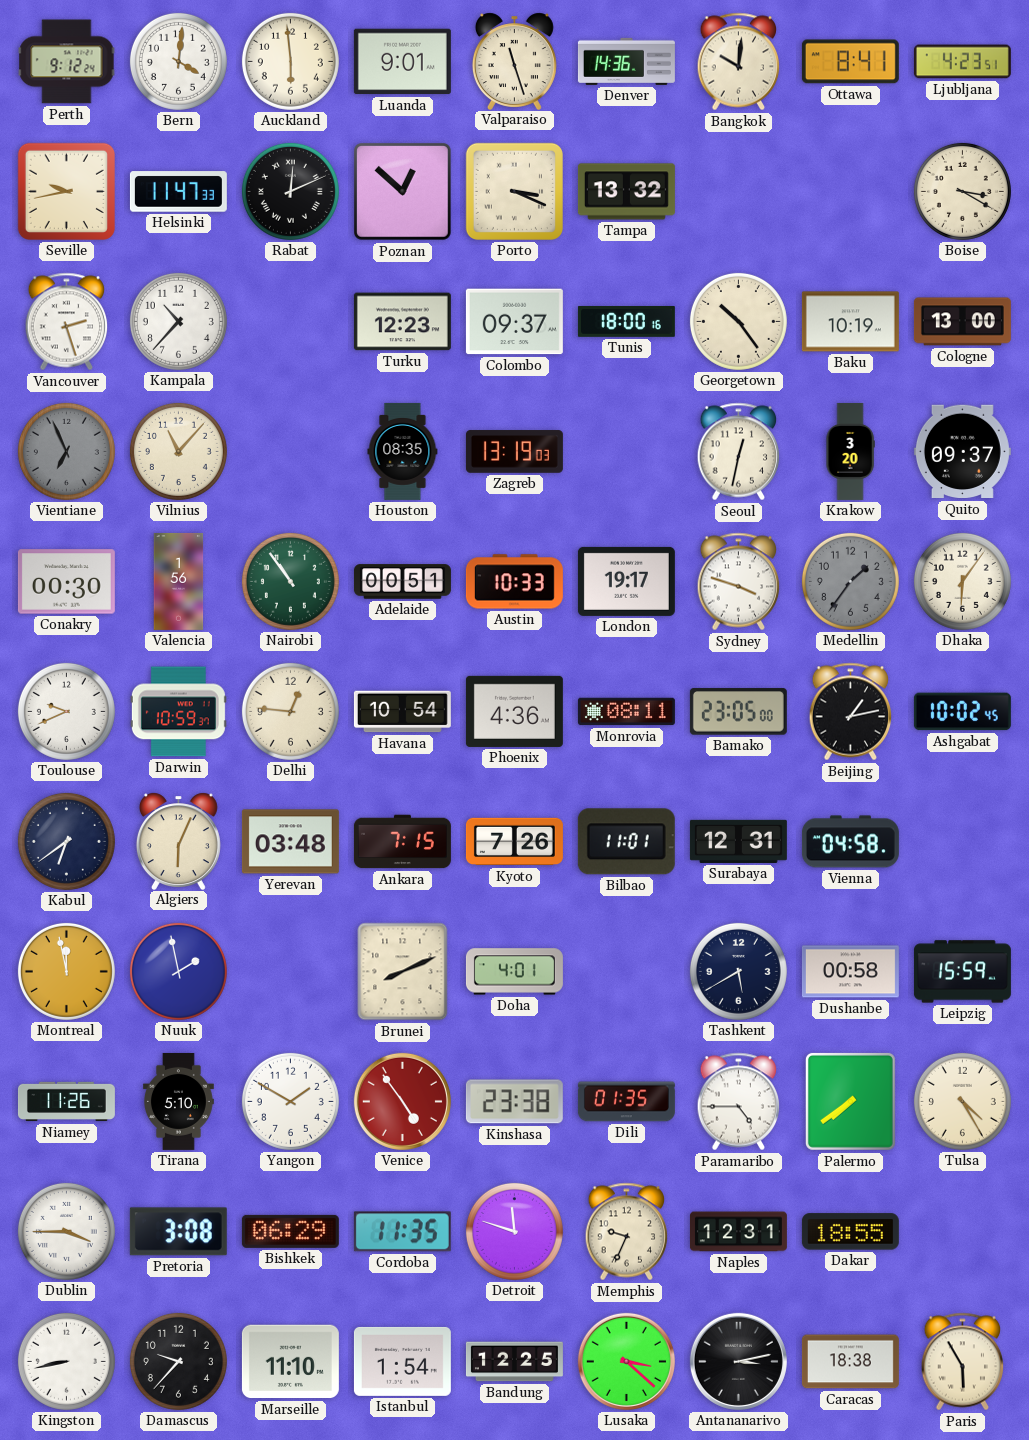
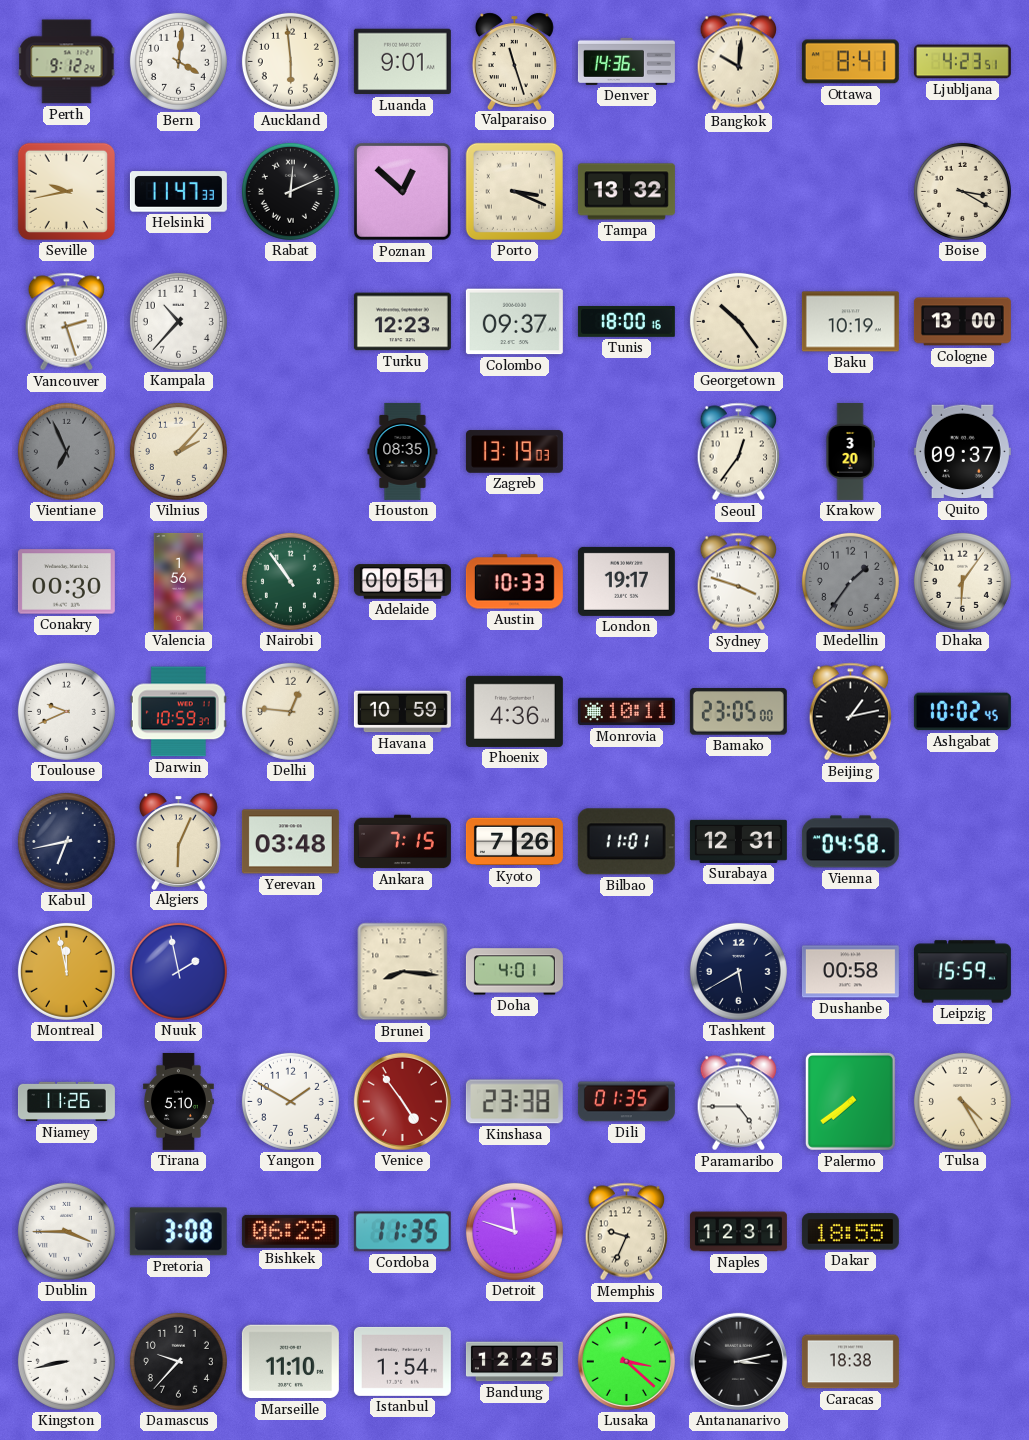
Vilnius: 11:07 -> 2:07
Seoul: 12:32 -> 12:36
Havana: 10:54 -> 10:59
Monrovia: 08:11 -> 10:11
Kabul: 6:39 -> 6:43
Brunei: 8:11 -> 8:16
Paris: 5:55 -> none
